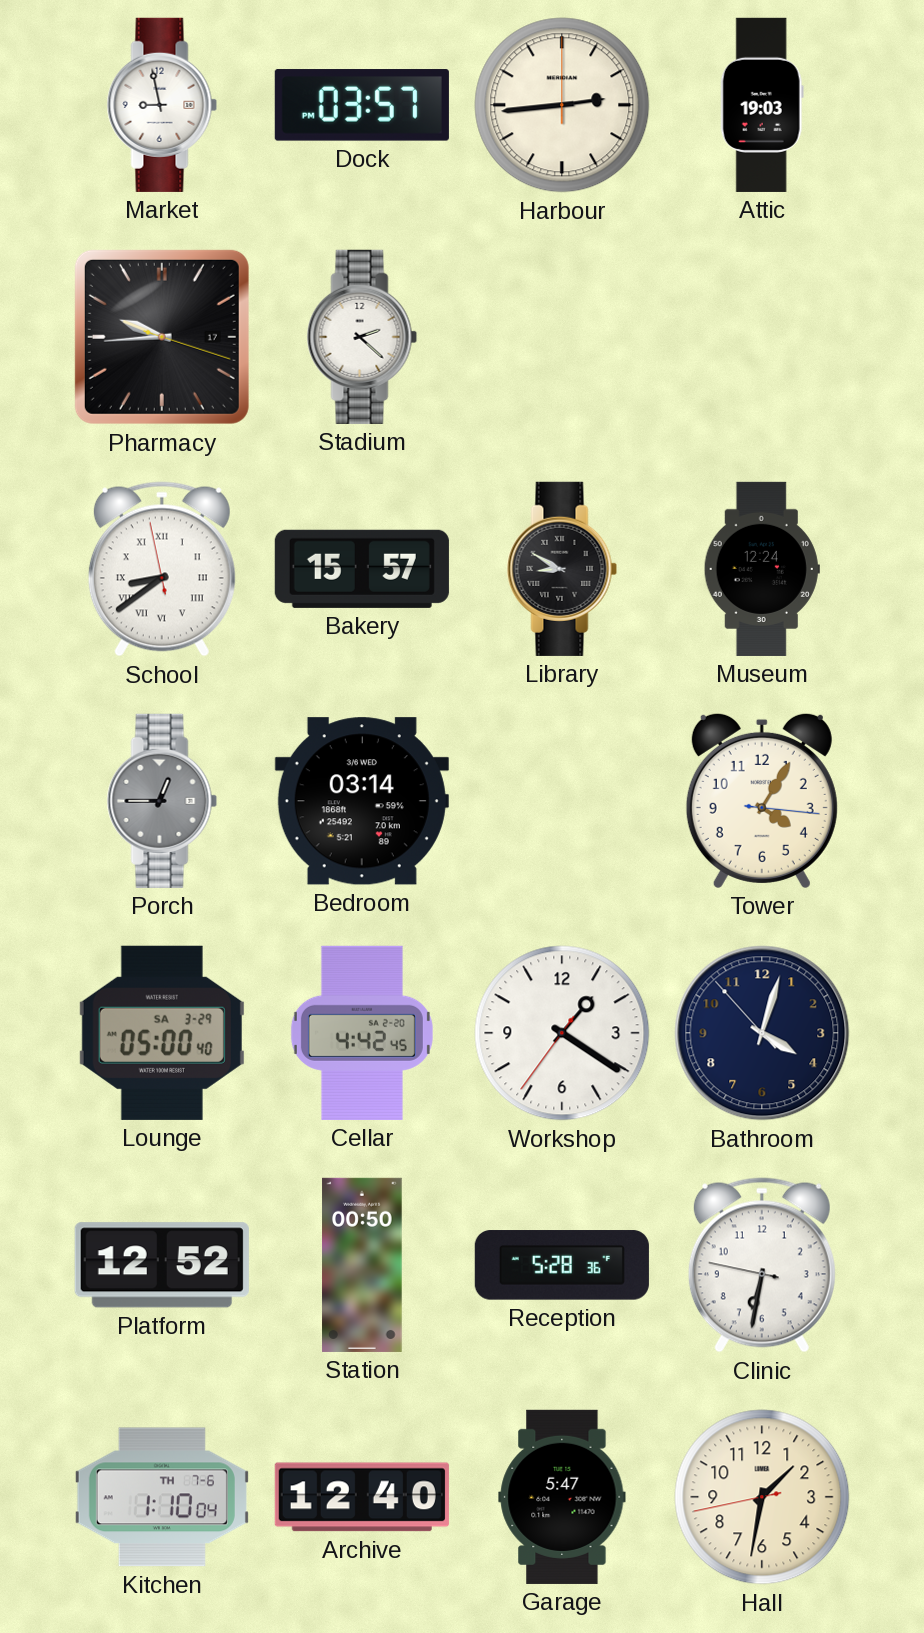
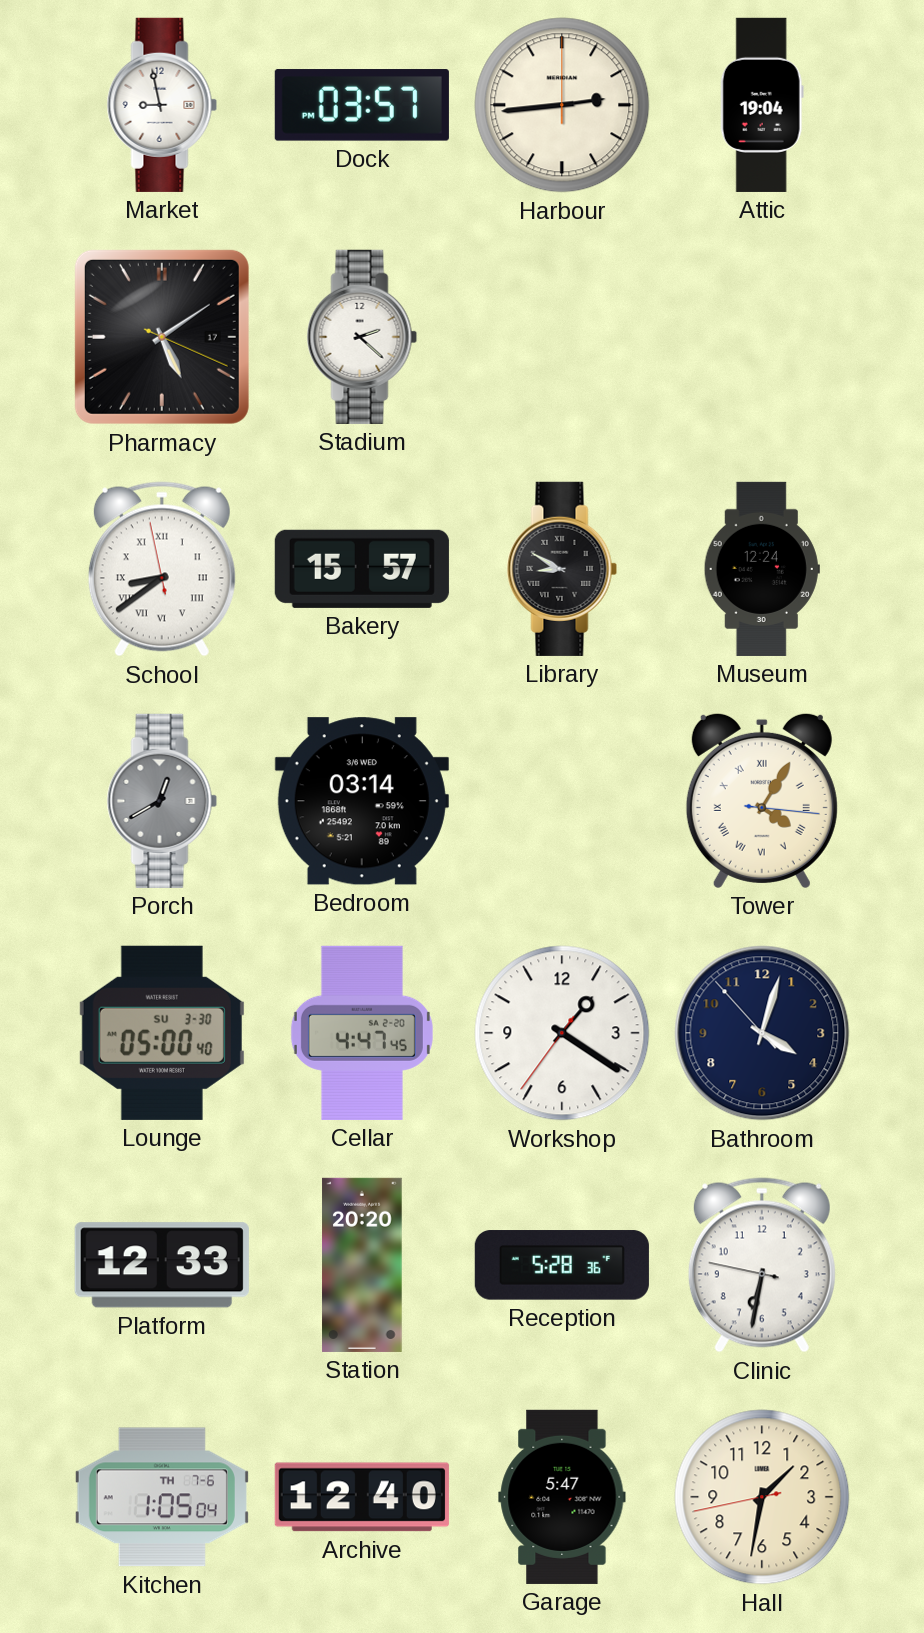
Attic: 19:03 -> 19:04
Pharmacy: 9:44 -> 5:09
Porch: 12:45 -> 12:40
Tower numerals: Arabic -> Roman
Lounge date: SA 3-29 -> SU 3-30
Cellar: 4:42 -> 4:47
Platform: 12:52 -> 12:33
Station: 00:50 -> 20:20
Kitchen: 1:10 -> 1:05
